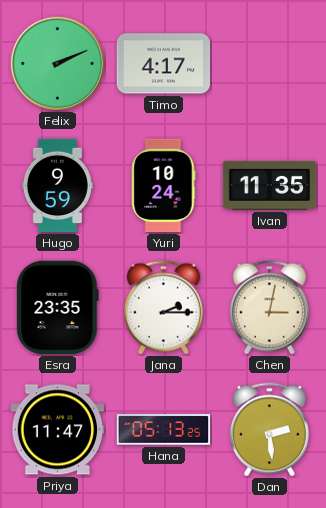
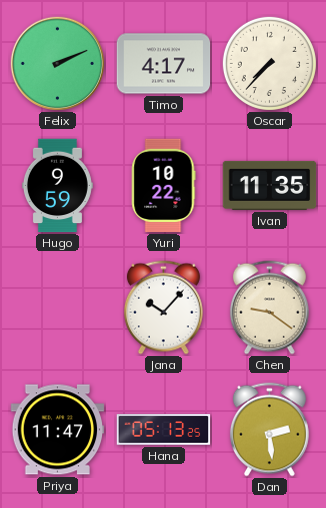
Oscar: none -> 7:37
Yuri: 10:24 -> 10:22
Esra: 23:35 -> none
Jana: 2:15 -> 10:07
Chen: 3:02 -> 9:21
